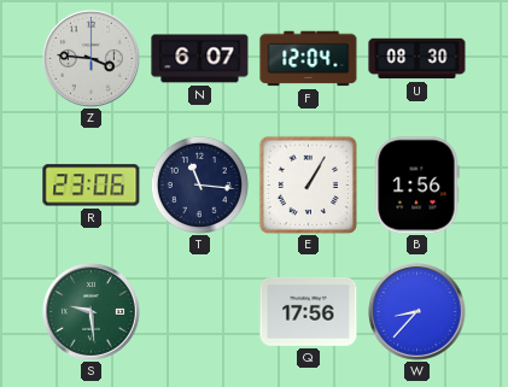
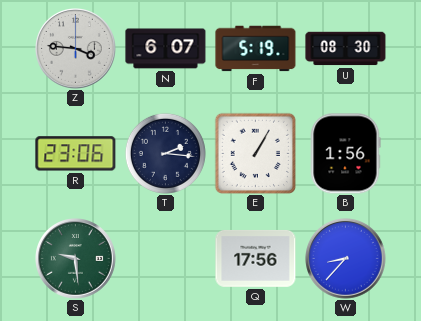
F: 12:04 -> 5:19
T: 11:16 -> 2:16
